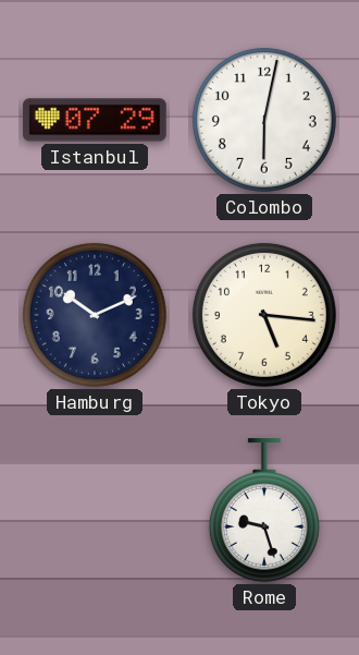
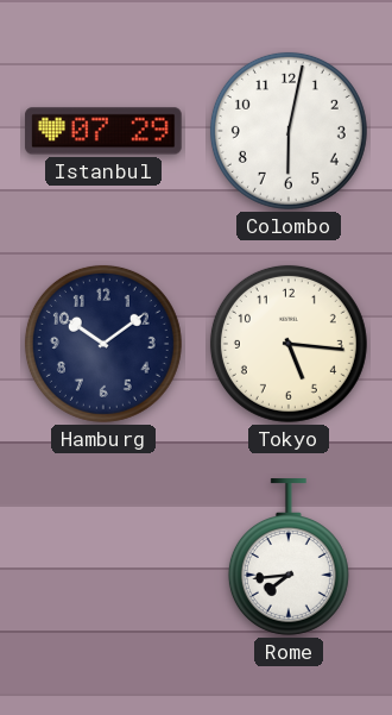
Hamburg: 10:11 -> 10:09
Rome: 9:27 -> 7:44
